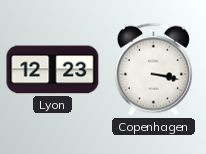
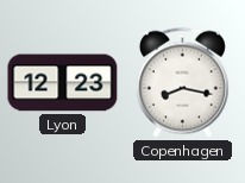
Copenhagen: 3:17 -> 8:17
